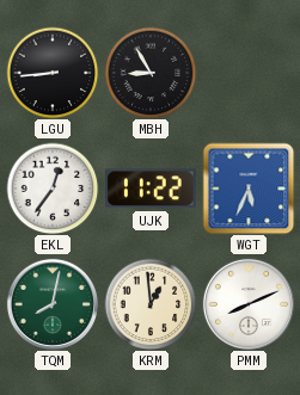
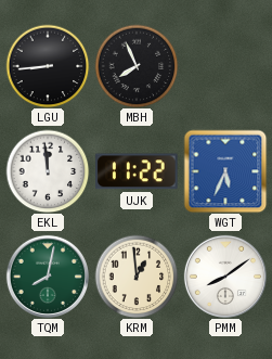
MBH: 8:55 -> 7:56
EKL: 12:36 -> 11:59
PMM: 8:11 -> 8:09
